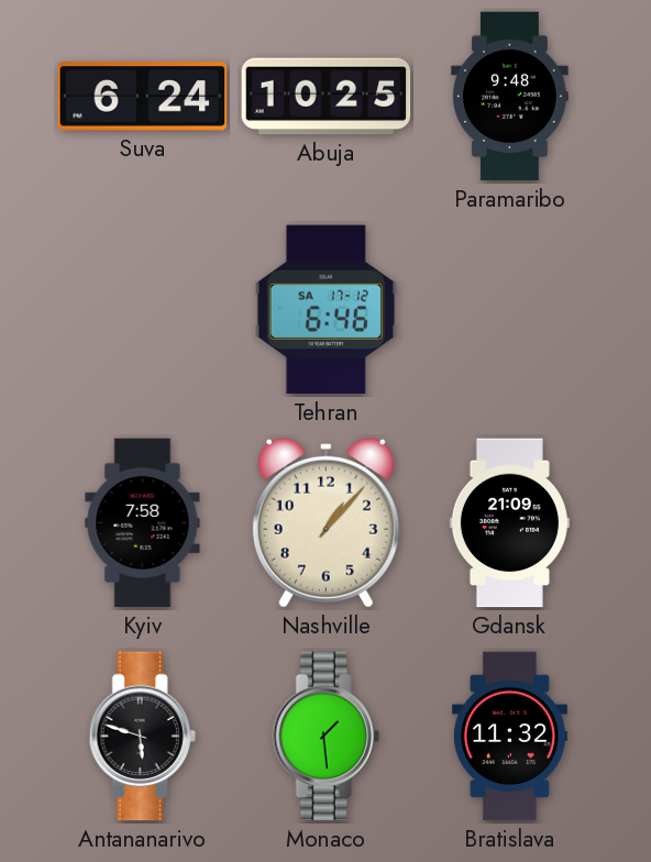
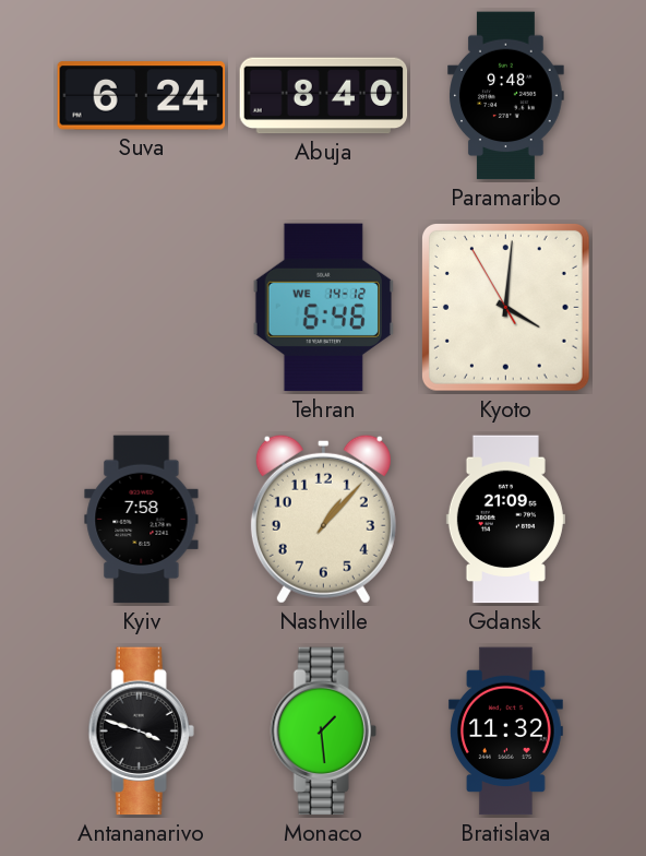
Abuja: 10:25 -> 8:40
Tehran date: SA 17-12 -> WE 14-12
Kyoto: none -> 4:00
Antananarivo: 5:48 -> 3:48
